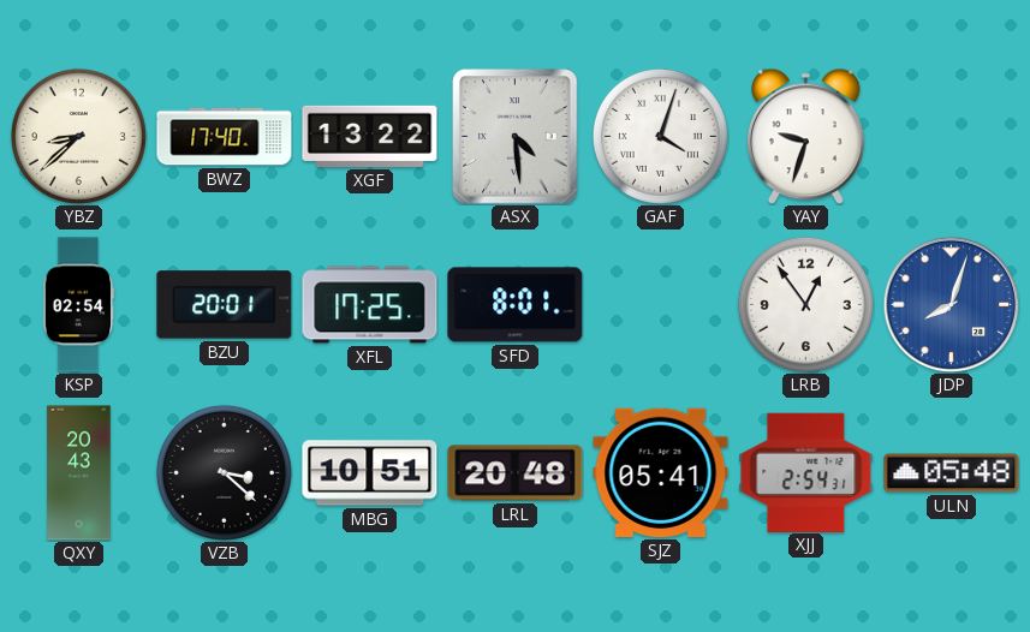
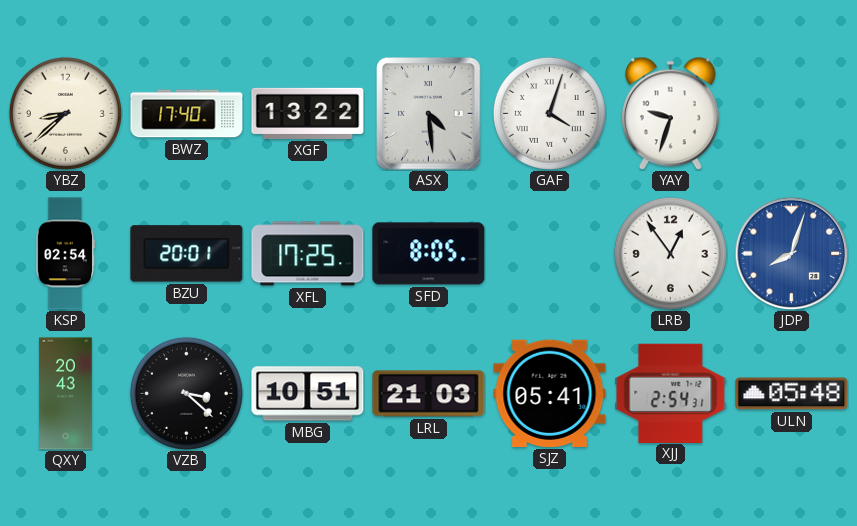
SFD: 8:01 -> 8:05
LRL: 20:48 -> 21:03
